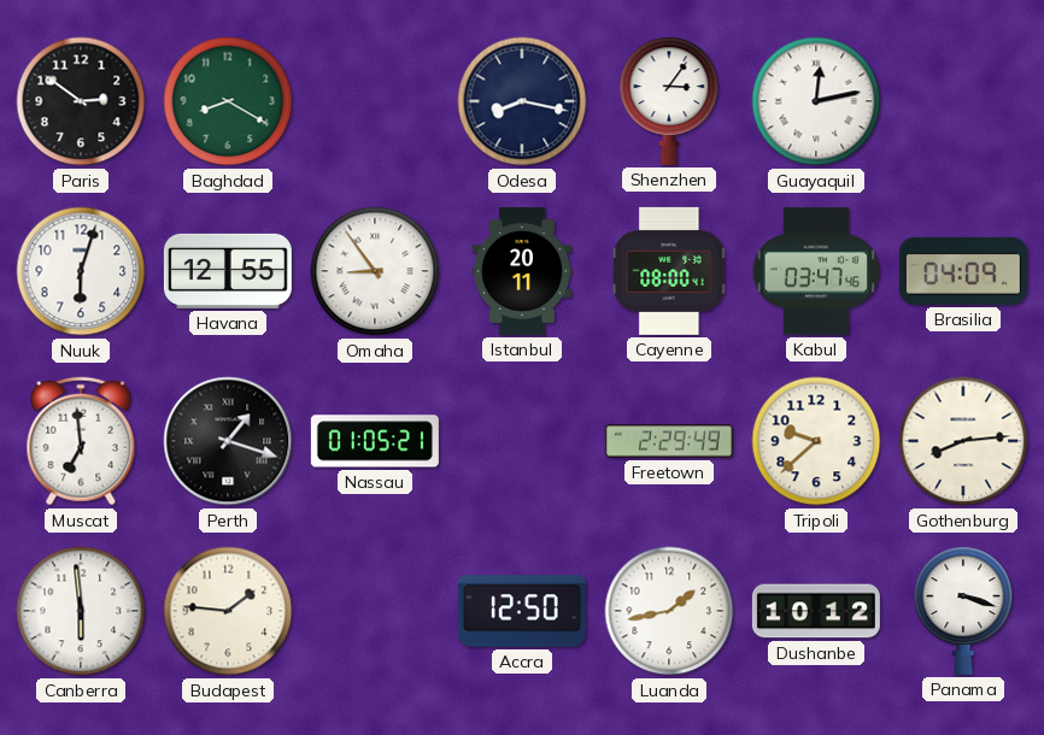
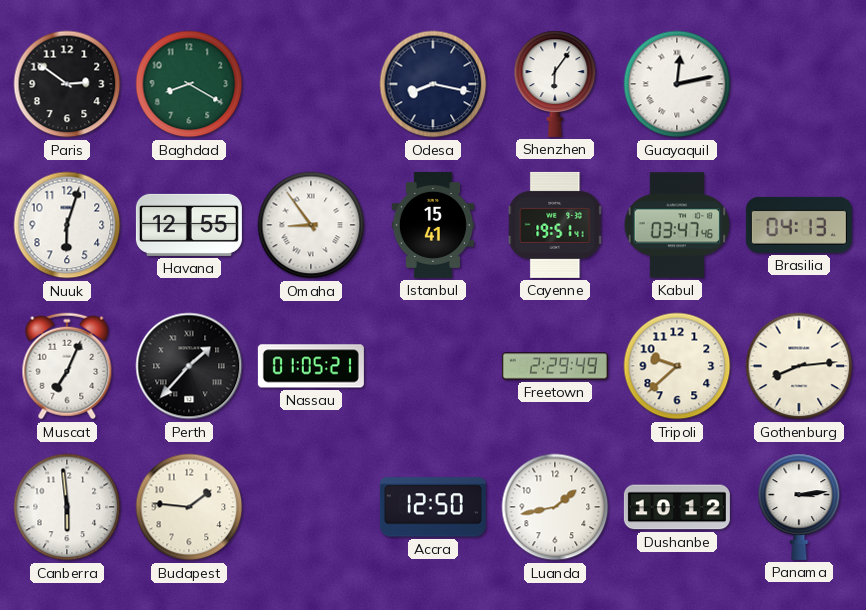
Shenzhen: 3:06 -> 6:06
Istanbul: 20:11 -> 15:41
Cayenne: 08:00 -> 19:51
Brasilia: 04:09 -> 04:13
Muscat: 6:59 -> 7:04
Perth: 1:18 -> 1:37
Panama: 3:18 -> 3:14
